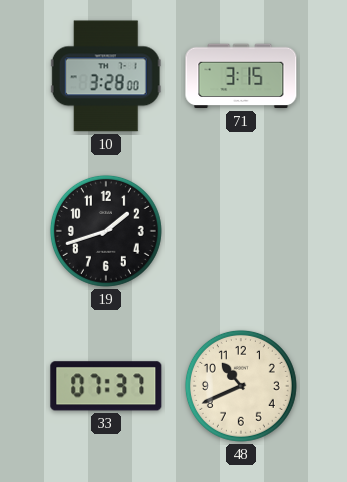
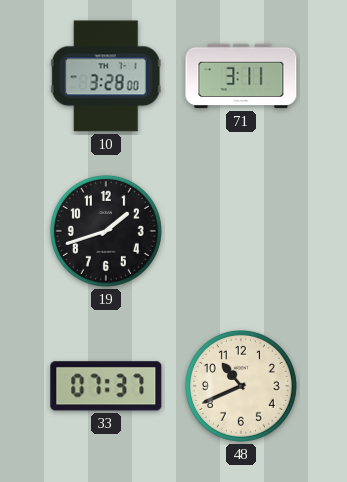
71: 3:15 -> 3:11
